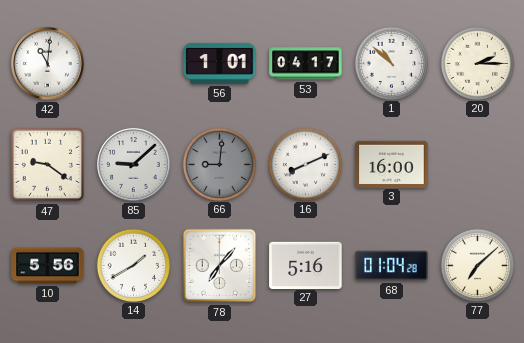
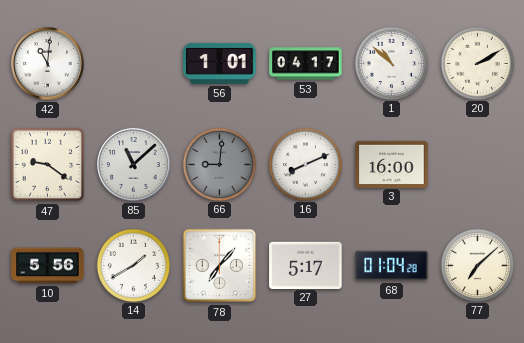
20: 2:15 -> 2:10
85: 9:08 -> 11:08
27: 5:16 -> 5:17
